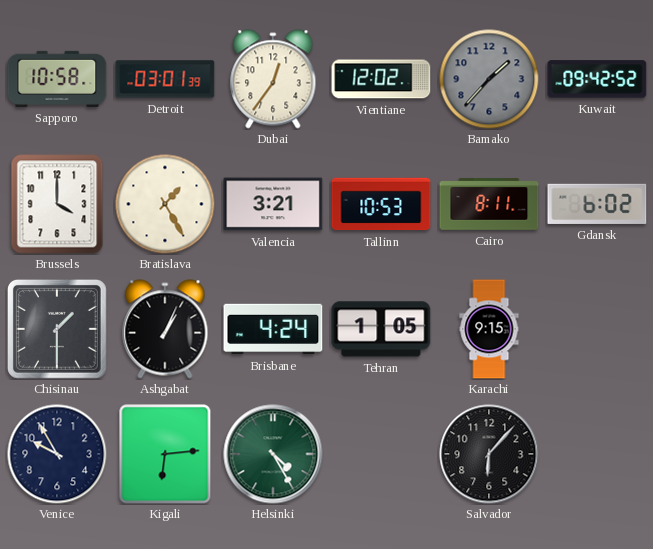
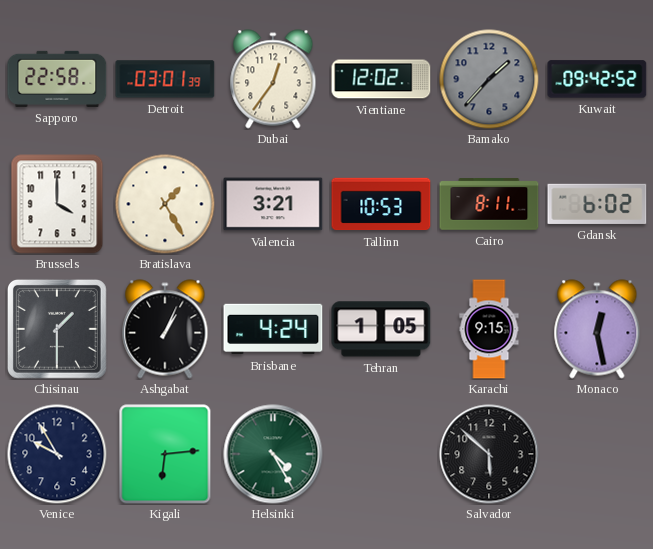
Sapporo: 10:58 -> 22:58
Monaco: none -> 12:28
Salvador: 6:07 -> 5:52
